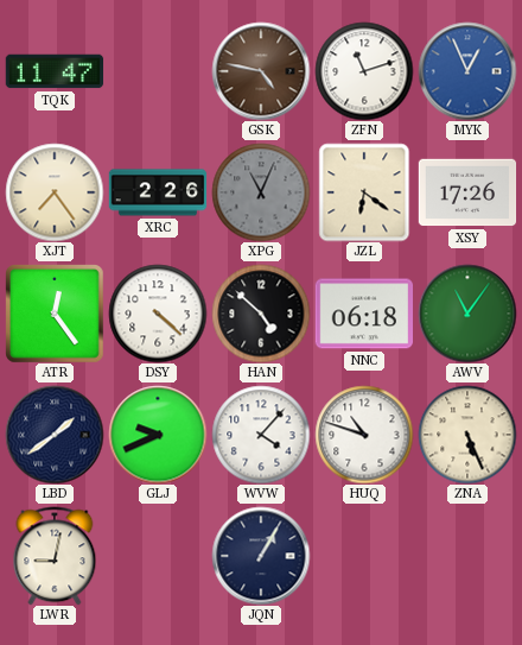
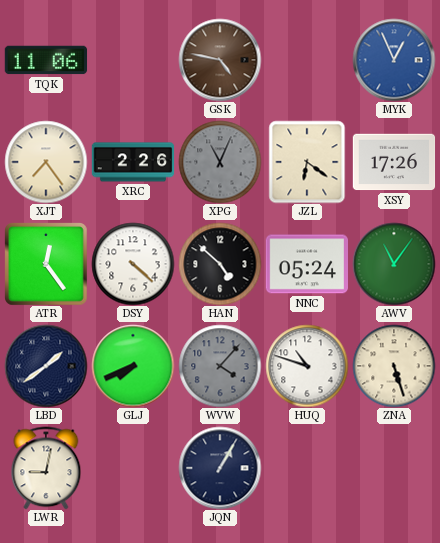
TQK: 11:47 -> 11:06
ZFN: 11:12 -> none
NNC: 06:18 -> 05:24
GLJ: 9:41 -> 7:41
WVW dial: white -> grey
ZNA: 5:26 -> 5:27
